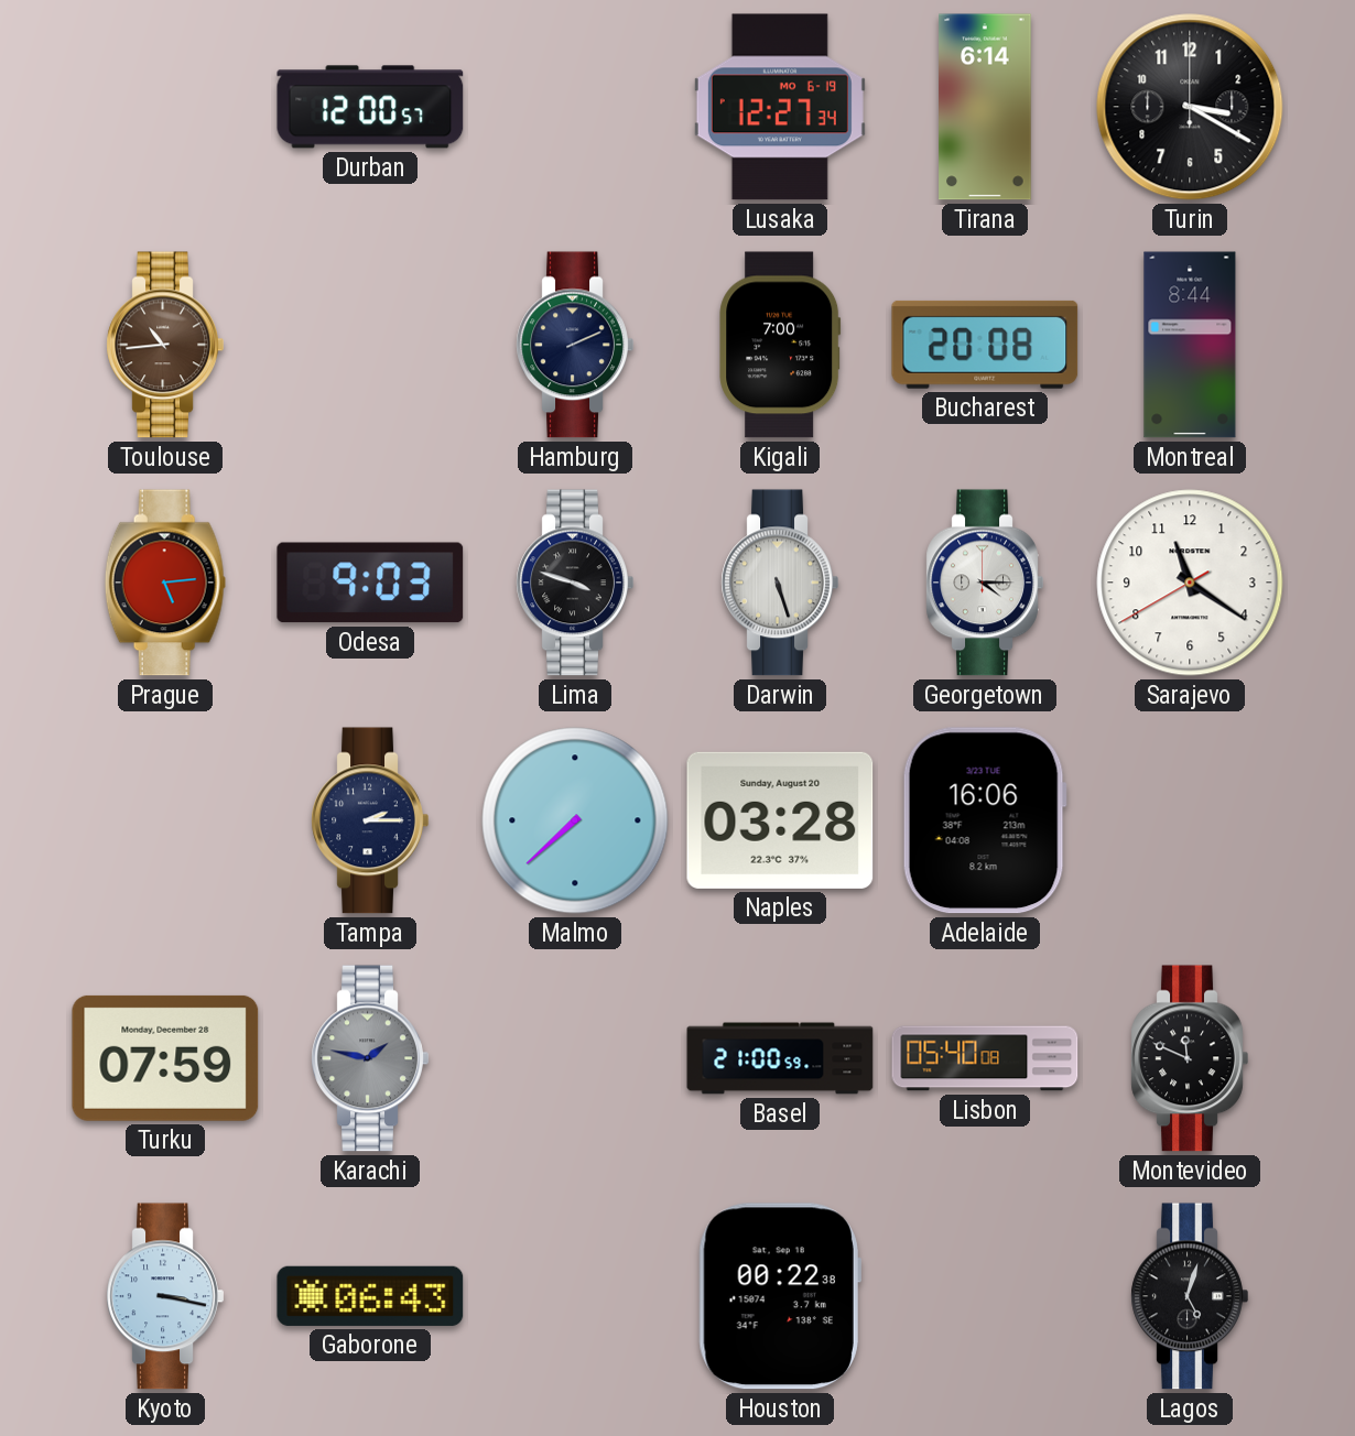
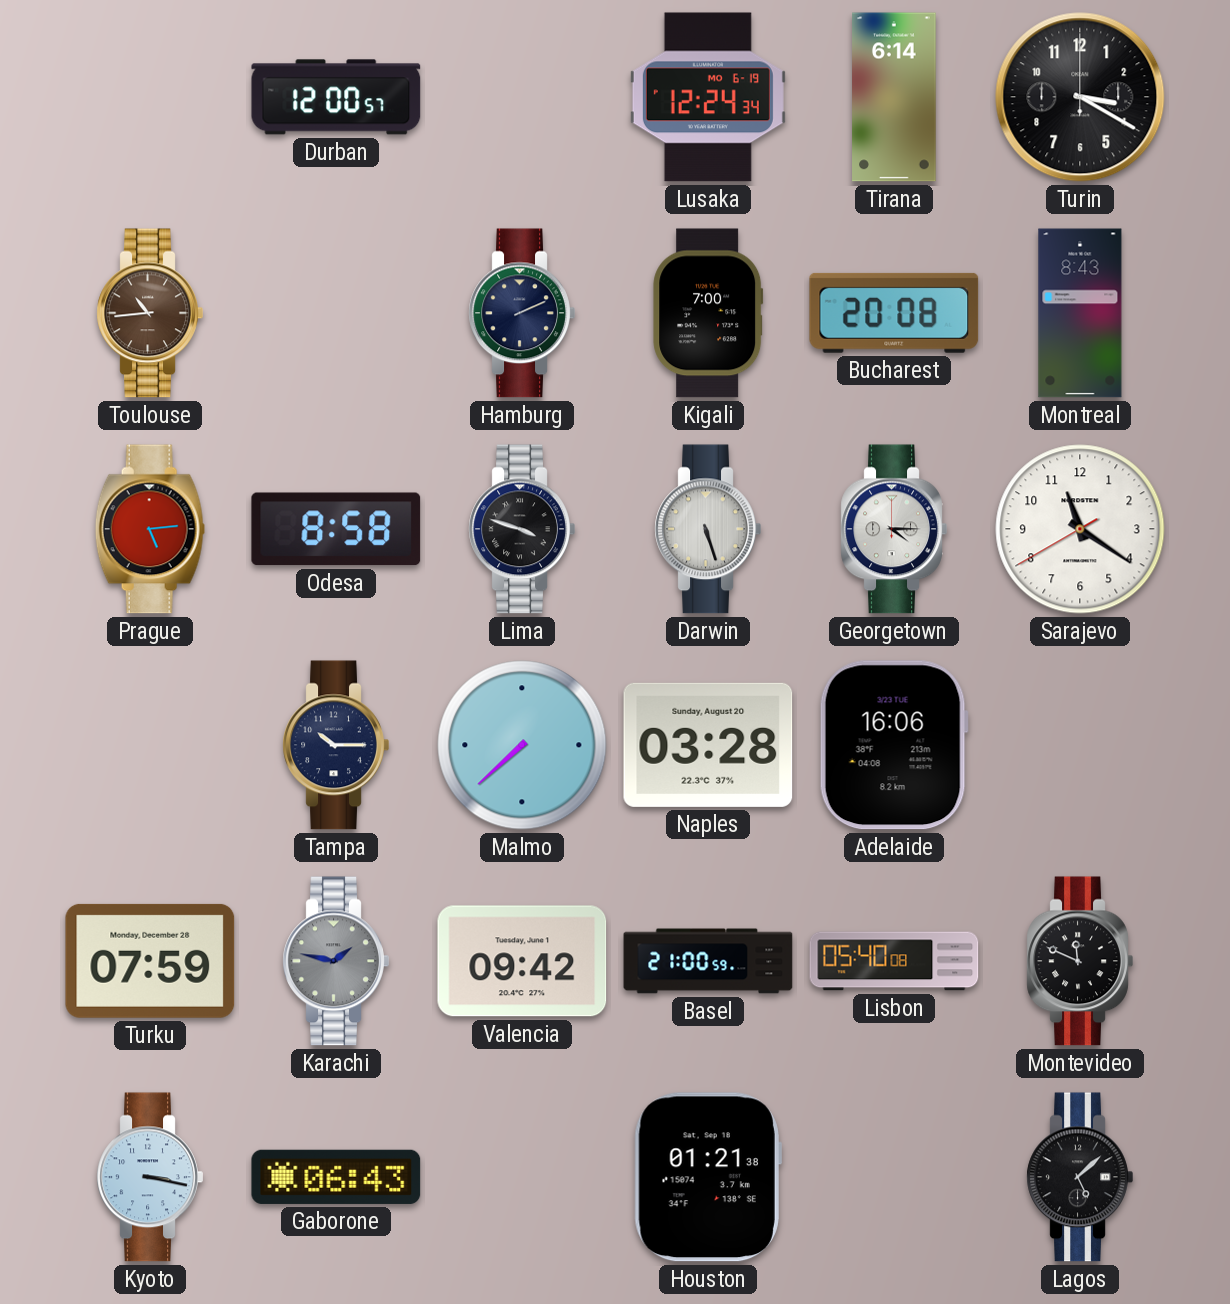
Lusaka: 12:27 -> 12:24
Montreal: 8:44 -> 8:43
Odesa: 9:03 -> 8:58
Tampa: 2:15 -> 10:15
Valencia: none -> 09:42
Houston: 00:22 -> 01:21
Lagos: 5:03 -> 5:08
